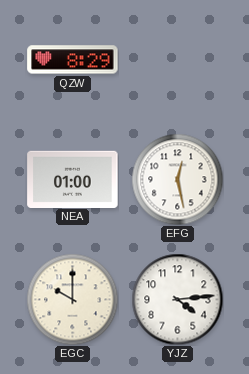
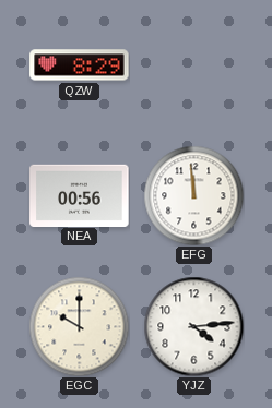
NEA: 01:00 -> 00:56
EFG: 12:28 -> 11:59
